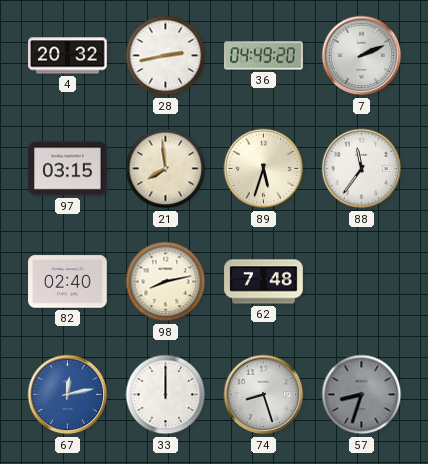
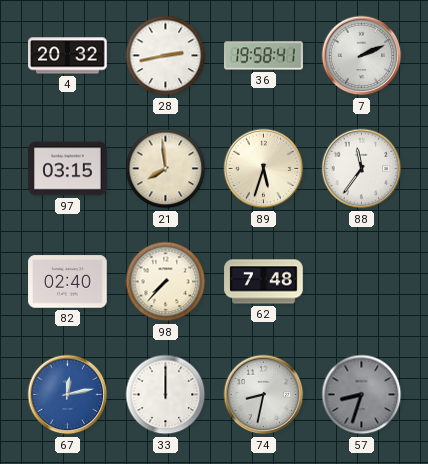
36: 04:49 -> 19:58
98: 8:13 -> 7:37
74: 8:27 -> 8:32
